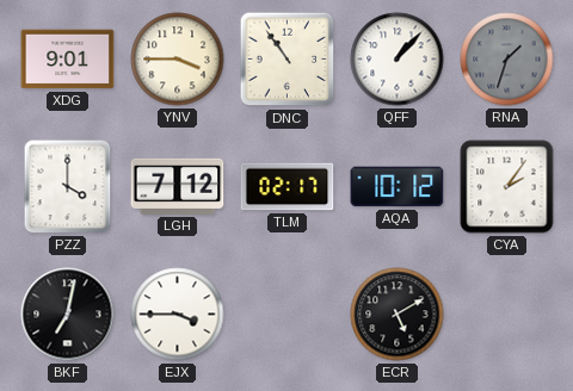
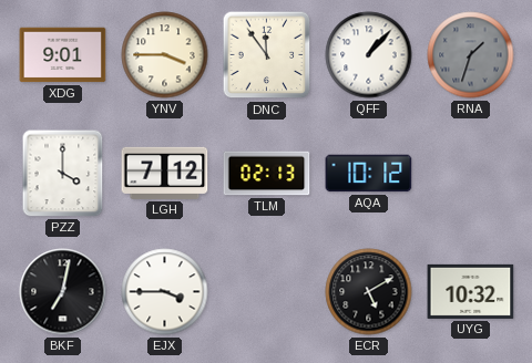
DNC: 10:54 -> 11:54
TLM: 02:17 -> 02:13
CYA: 2:06 -> none
UYG: none -> 10:32
